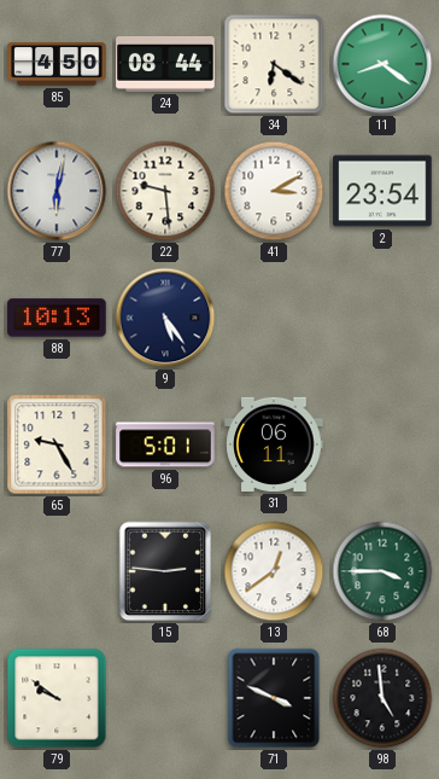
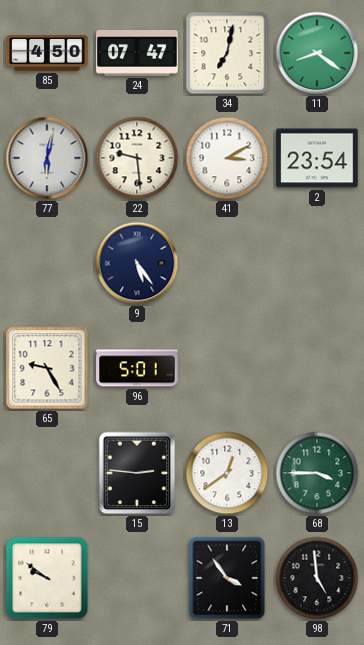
24: 08:44 -> 07:47
34: 6:21 -> 7:02
88: 10:13 -> none
31: 06:11 -> none
71: 3:49 -> 3:54
